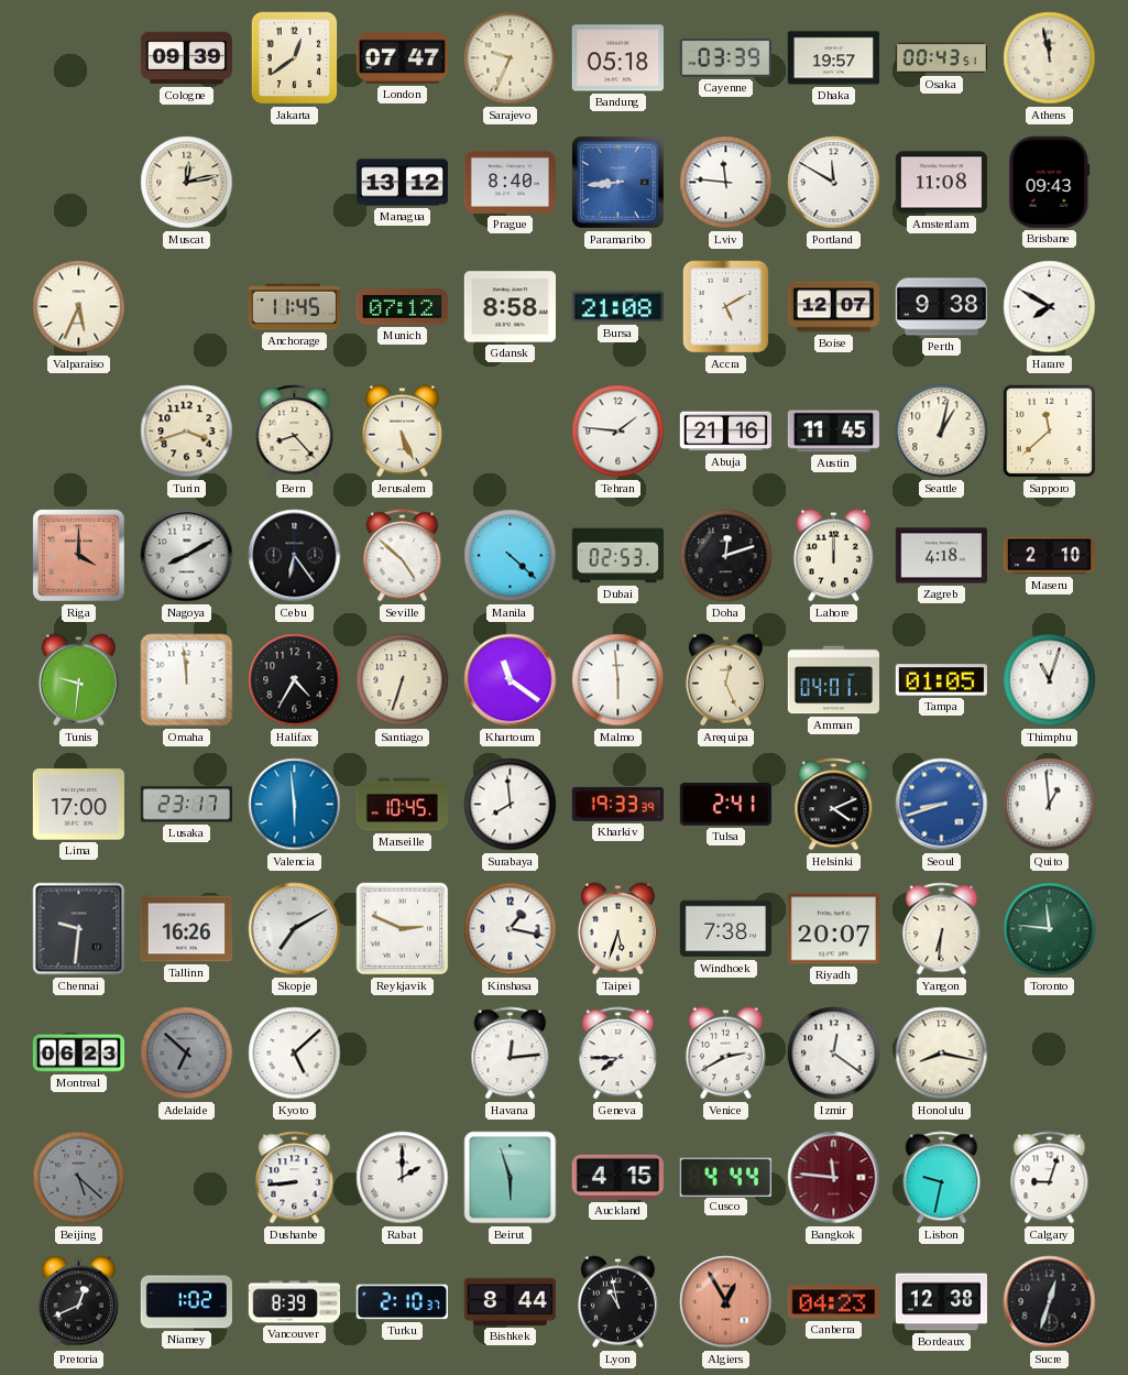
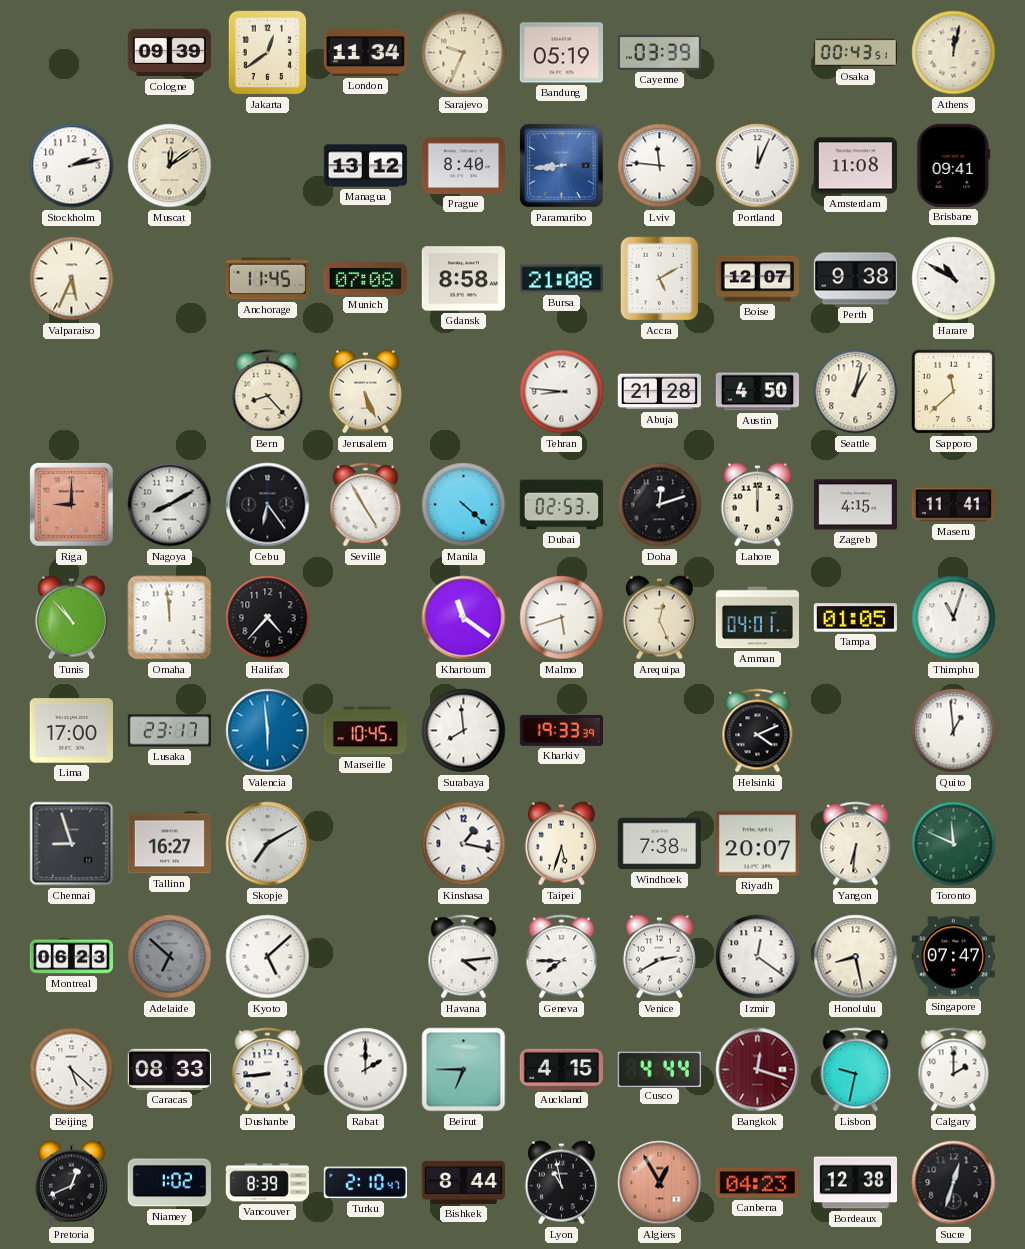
London: 07:47 -> 11:34
Bandung: 05:18 -> 05:19
Dhaka: 19:57 -> none
Athens: 11:58 -> 12:02
Stockholm: none -> 2:13
Muscat: 12:13 -> 12:09
Portland: 11:50 -> 12:04
Brisbane: 09:43 -> 09:41
Munich: 07:12 -> 07:08
Harare: 7:50 -> 10:50
Turin: 3:42 -> none
Tehran: 1:46 -> 8:46
Abuja: 21:16 -> 21:28
Austin: 11:45 -> 4:50
Riga: 4:00 -> 9:00
Seville: 4:52 -> 4:55
Zagreb: 4:18 -> 4:15
Maseru: 2:10 -> 11:41
Tunis: 9:31 -> 10:53
Halifax: 4:35 -> 4:37
Santiago: 6:33 -> none
Malmo: 5:59 -> 5:42
Tulsa: 2:41 -> none
Seoul: 8:42 -> none
Chennai: 9:31 -> 8:57
Tallinn: 16:26 -> 16:27
Reykjavik: 2:49 -> none
Toronto: 11:46 -> 11:49
Havana: 12:14 -> 4:14
Honolulu: 8:17 -> 8:28
Singapore: none -> 07:47
Beijing dial: grey -> white
Caracas: none -> 08:33
Beirut: 5:57 -> 6:45
Bangkok: 11:46 -> 12:18
Calgary: 9:03 -> 2:00
Turku: 2:10:37 -> 2:10:47
